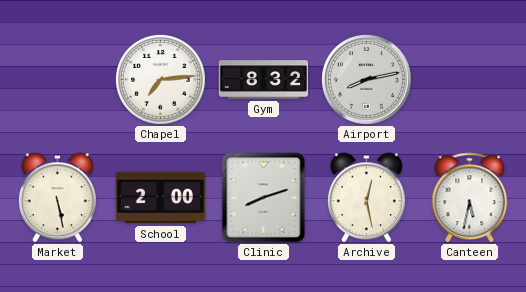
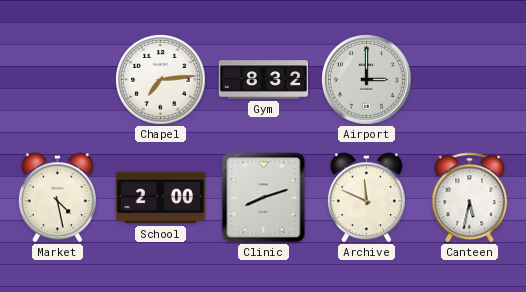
Airport: 8:13 -> 3:00
Market: 5:28 -> 4:28
Archive: 12:28 -> 11:49
